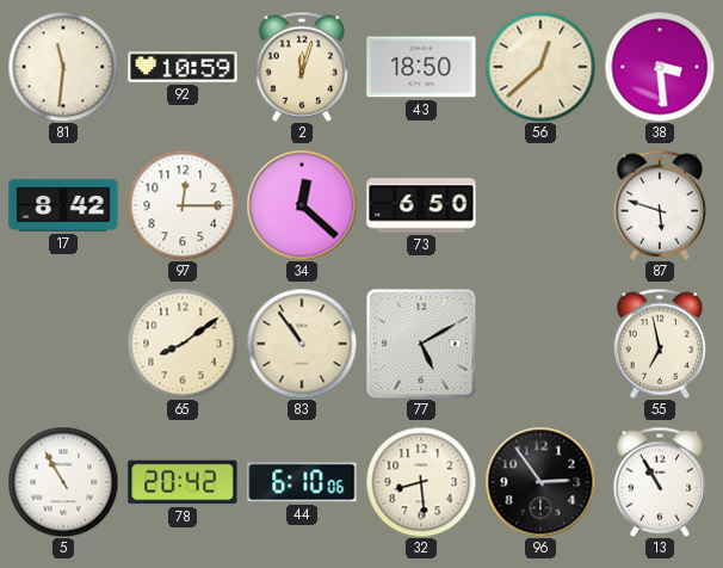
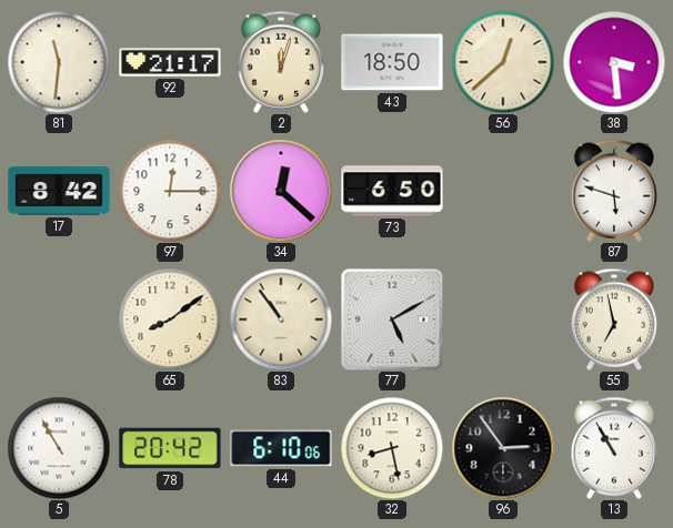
92: 10:59 -> 21:17
32: 8:29 -> 8:28
